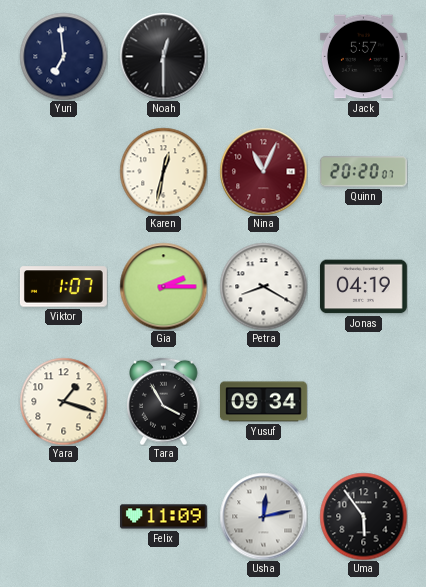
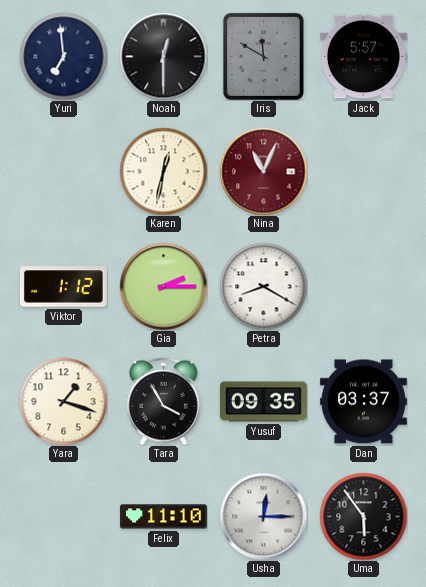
Iris: none -> 11:50
Quinn: 20:20 -> none
Viktor: 1:07 -> 1:12
Jonas: 04:19 -> none
Yusuf: 09:34 -> 09:35
Dan: none -> 03:37
Felix: 11:09 -> 11:10
Usha: 12:13 -> 12:15
